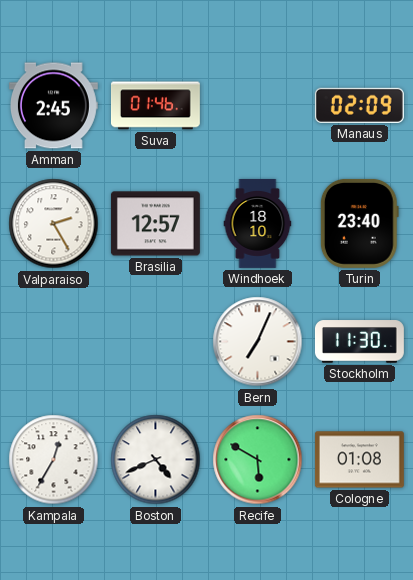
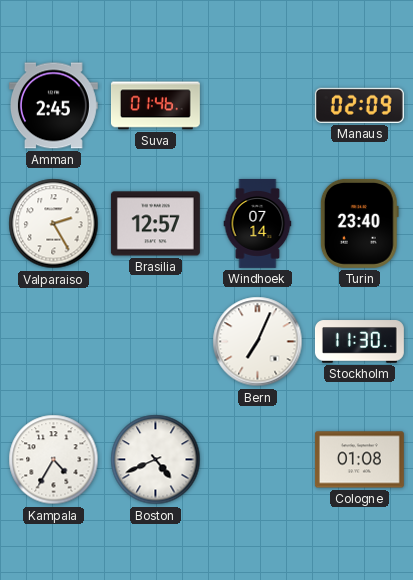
Windhoek: 18:10 -> 07:14
Kampala: 12:35 -> 4:35
Recife: 5:50 -> none
